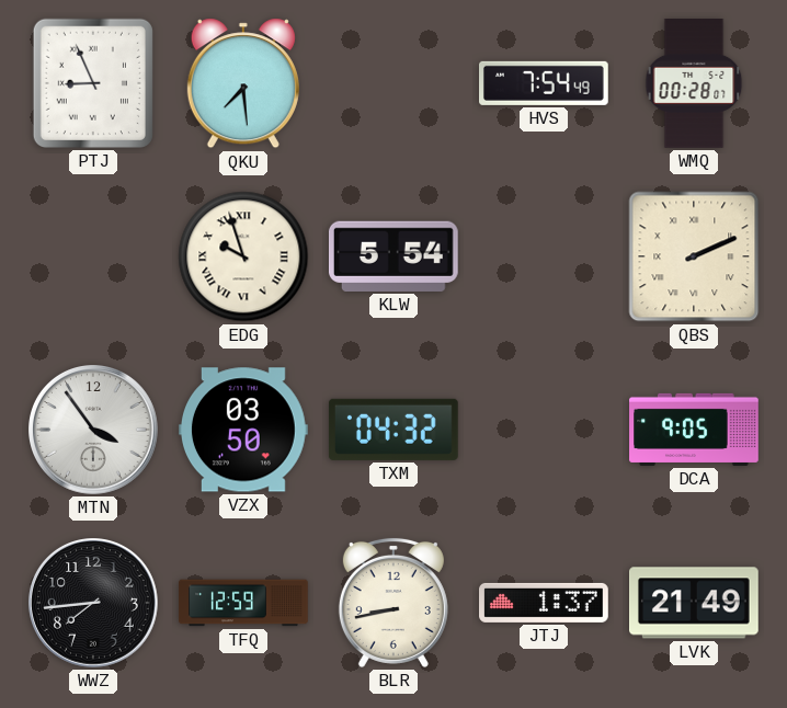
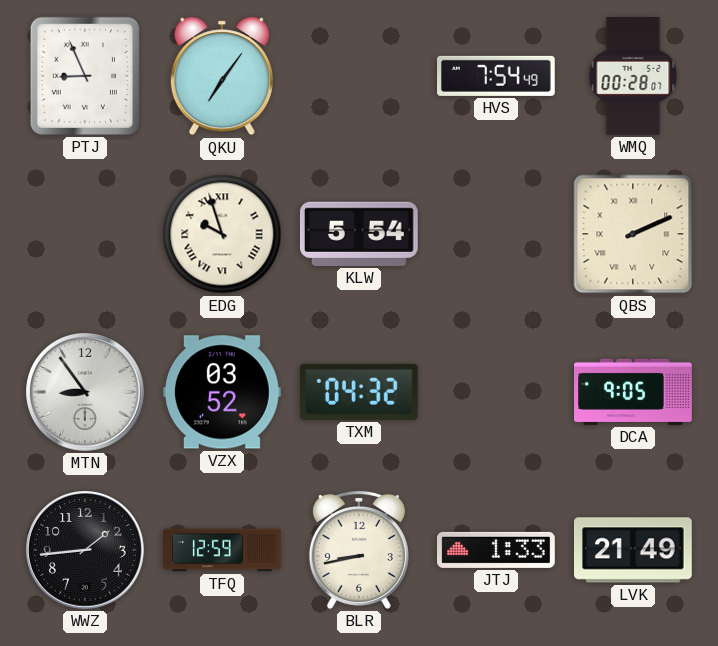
QKU: 7:29 -> 7:06
MTN: 3:54 -> 8:54
VZX: 03:50 -> 03:52
WWZ: 7:44 -> 1:44
JTJ: 1:37 -> 1:33
